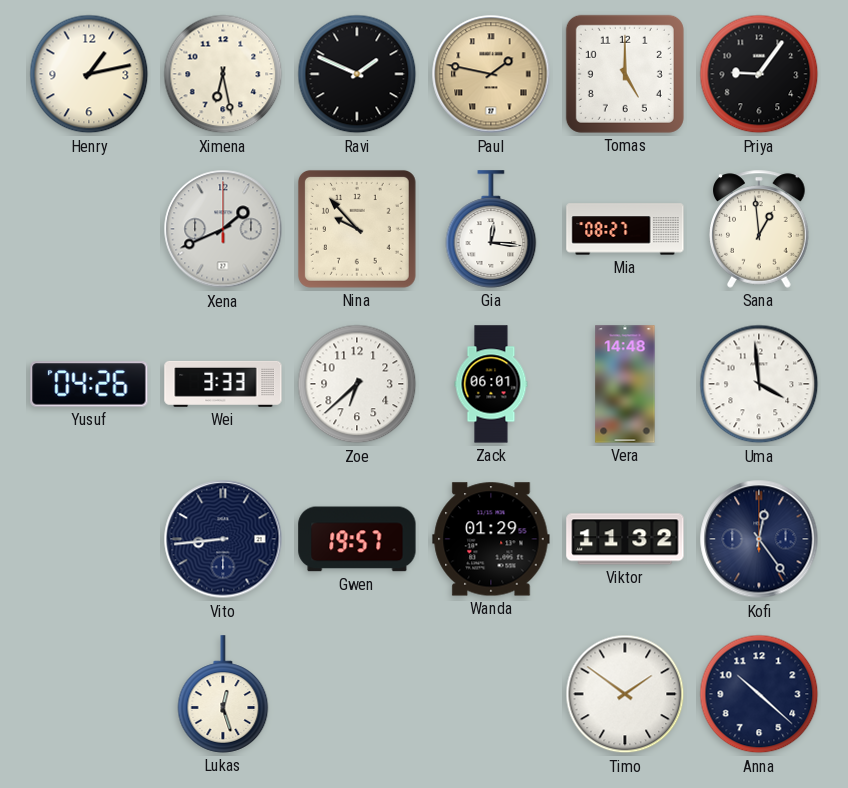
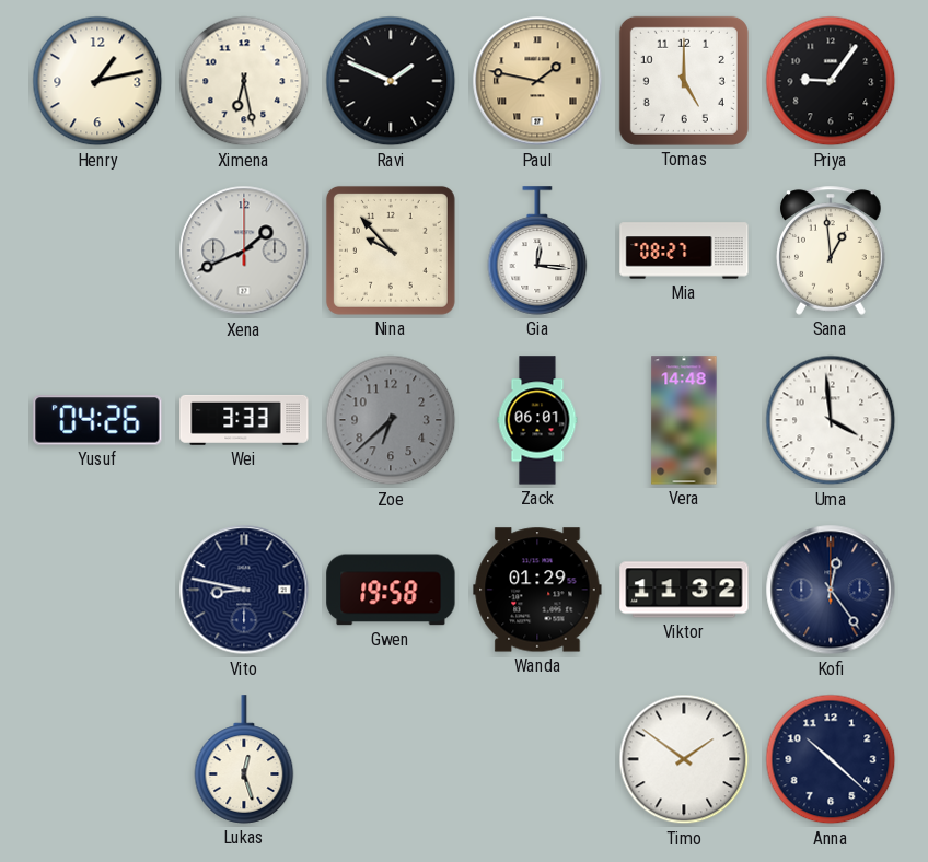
Zoe dial: white -> grey
Vito: 8:44 -> 8:47
Gwen: 19:57 -> 19:58
